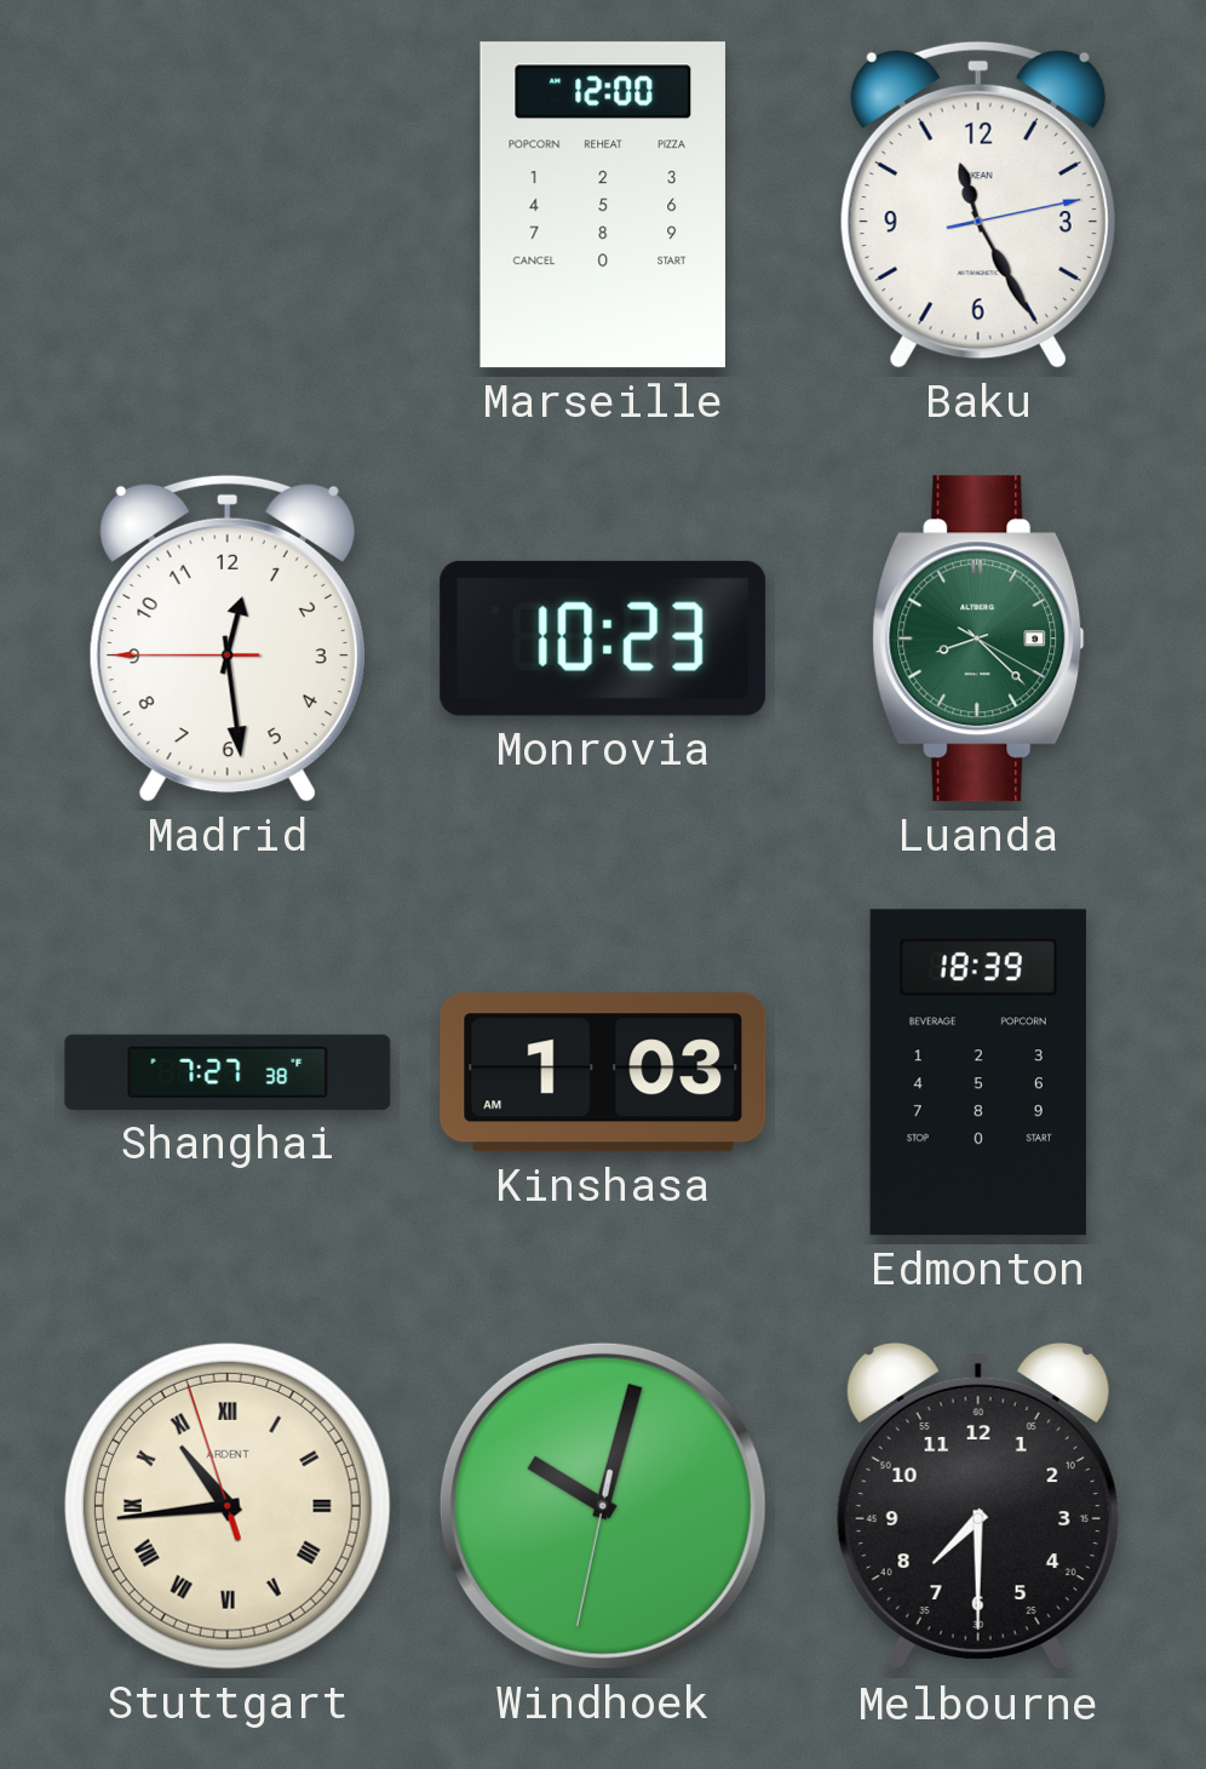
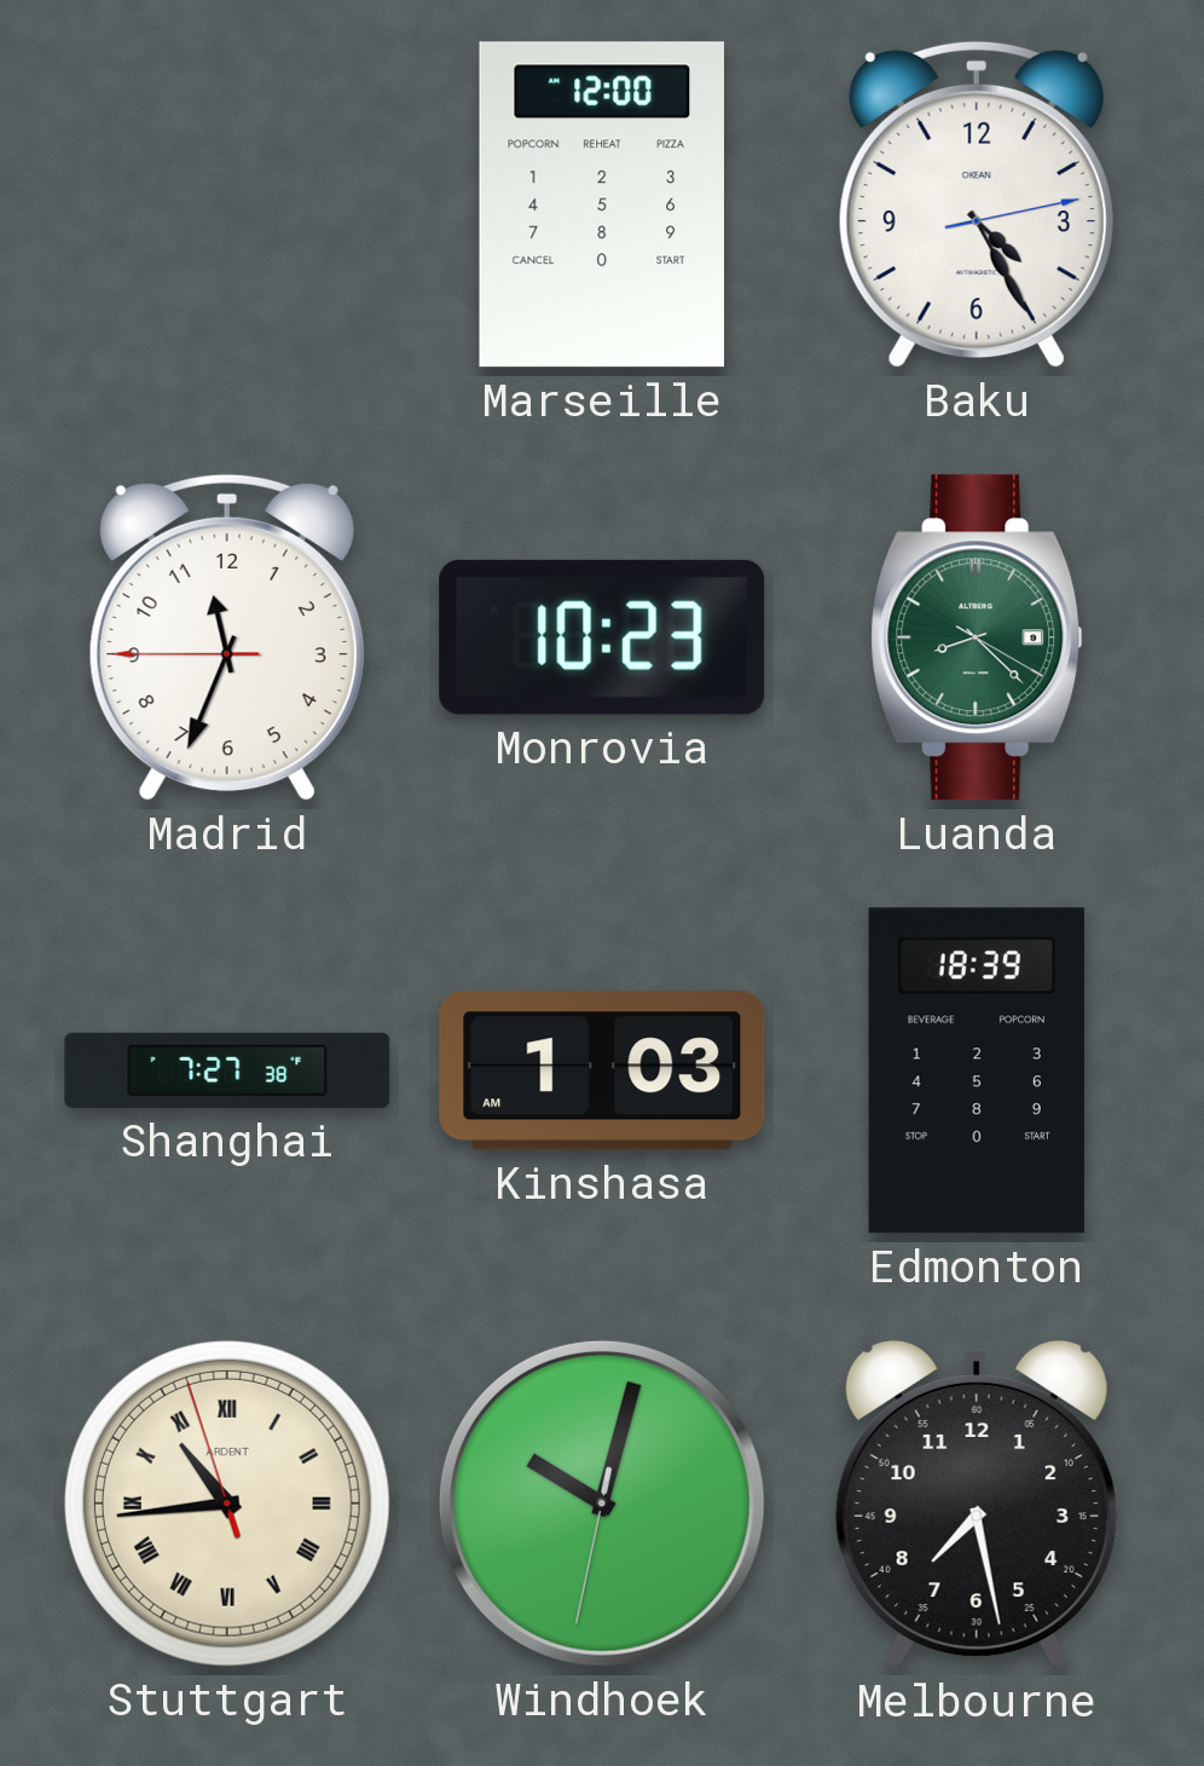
Baku: 11:25 -> 4:25
Madrid: 12:28 -> 11:33
Melbourne: 7:30 -> 7:28
